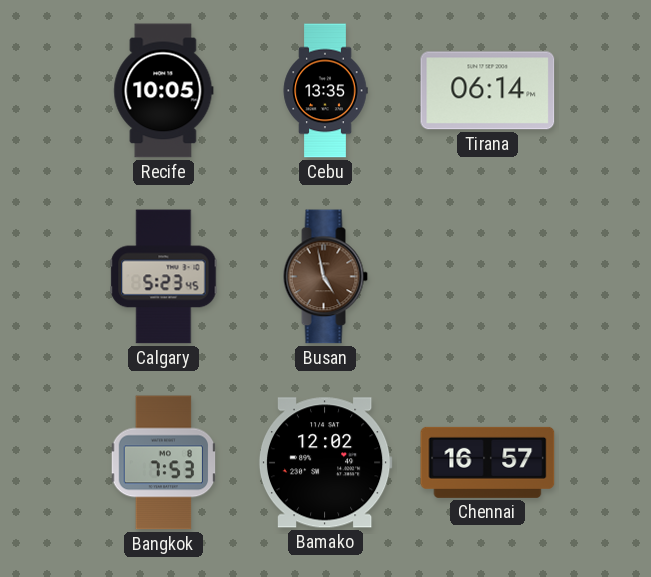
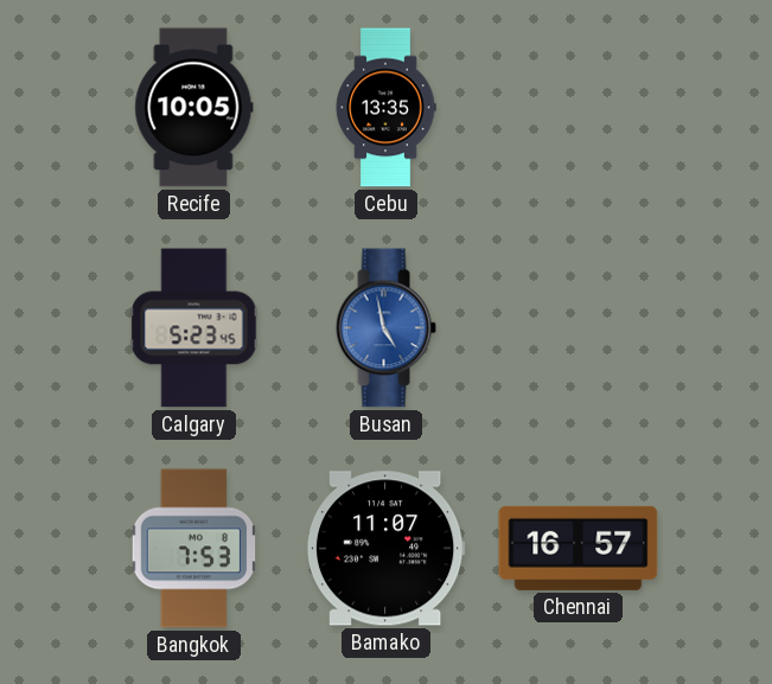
Tirana: 06:14 -> none
Busan dial: brown -> blue
Bamako: 12:02 -> 11:07
